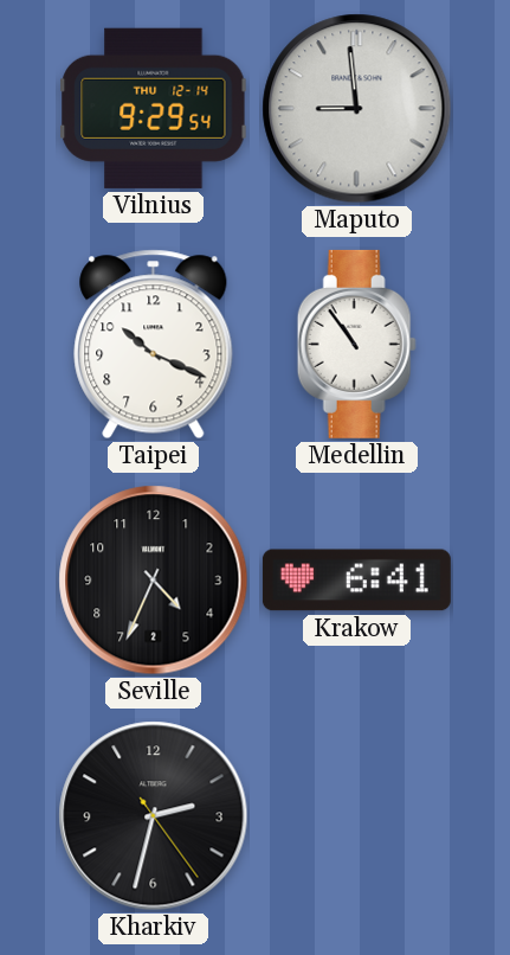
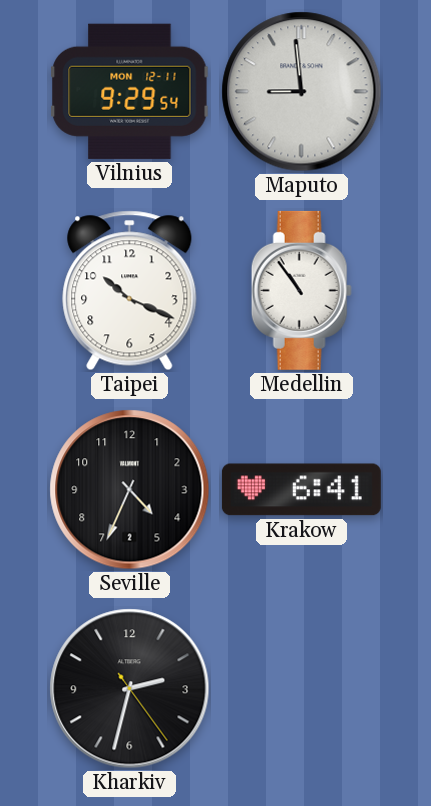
Vilnius date: THU 12-14 -> MON 12-11
